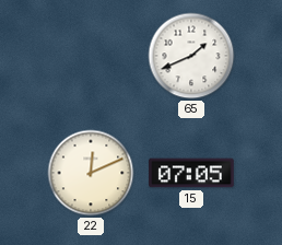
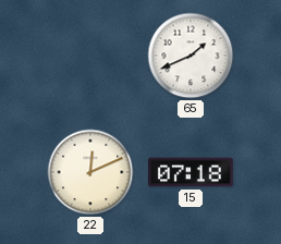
15: 07:05 -> 07:18
